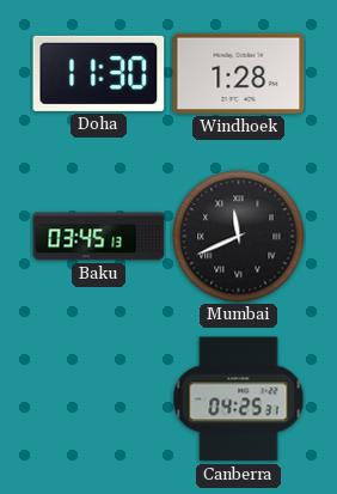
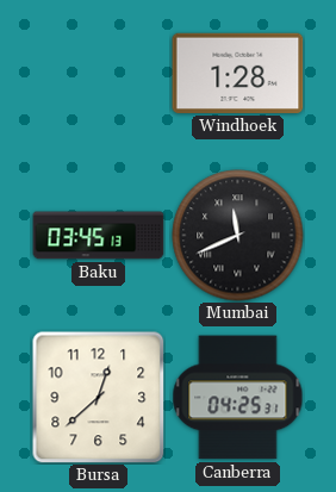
Doha: 11:30 -> none
Bursa: none -> 12:38
